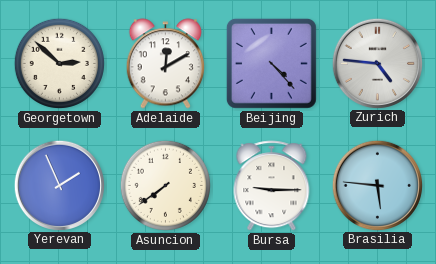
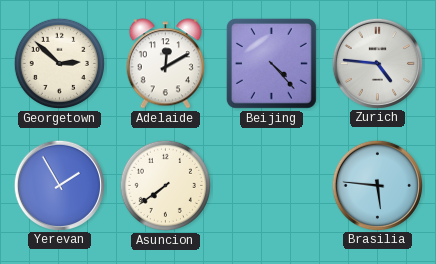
Yerevan: 1:56 -> 1:55
Bursa: 9:15 -> none
